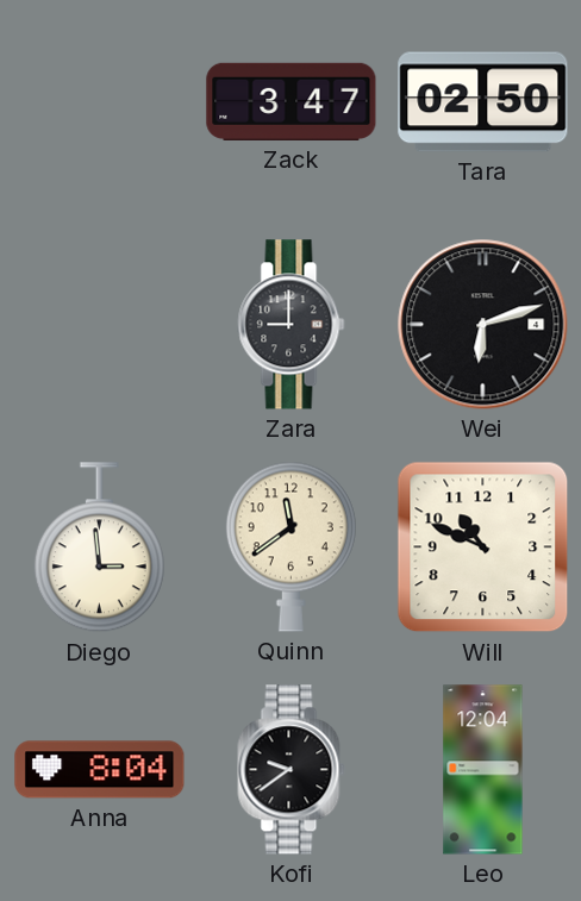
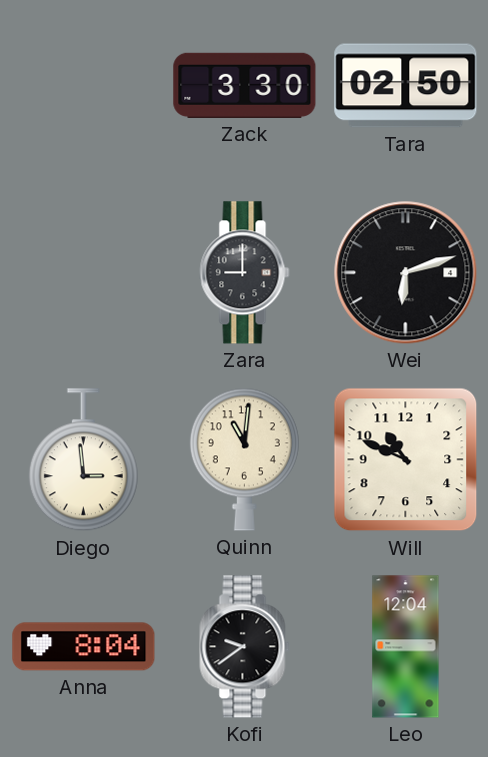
Zack: 3:47 -> 3:30
Quinn: 11:39 -> 11:01
